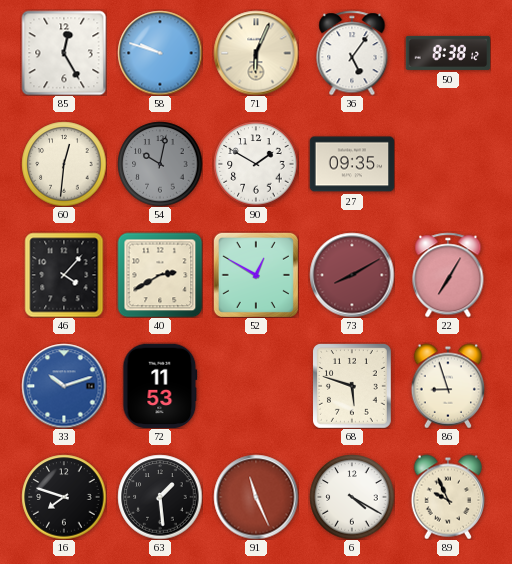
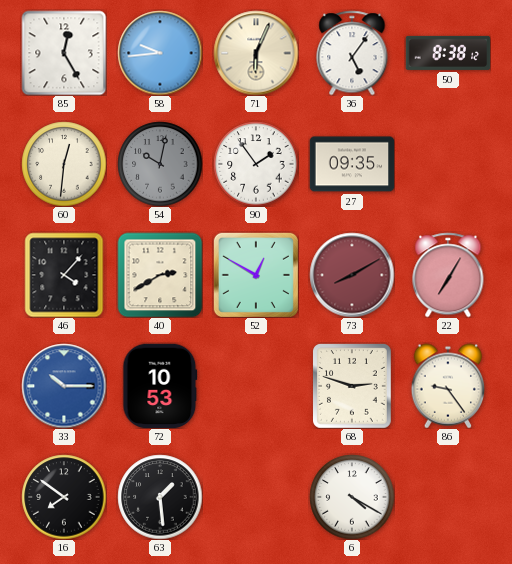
58: 9:48 -> 9:44
90: 1:50 -> 1:54
33: 10:12 -> 10:15
72: 11:53 -> 10:53
68: 5:48 -> 2:48
86: 8:57 -> 9:24
16: 7:48 -> 7:51
91: 11:26 -> none
89: 9:56 -> none
